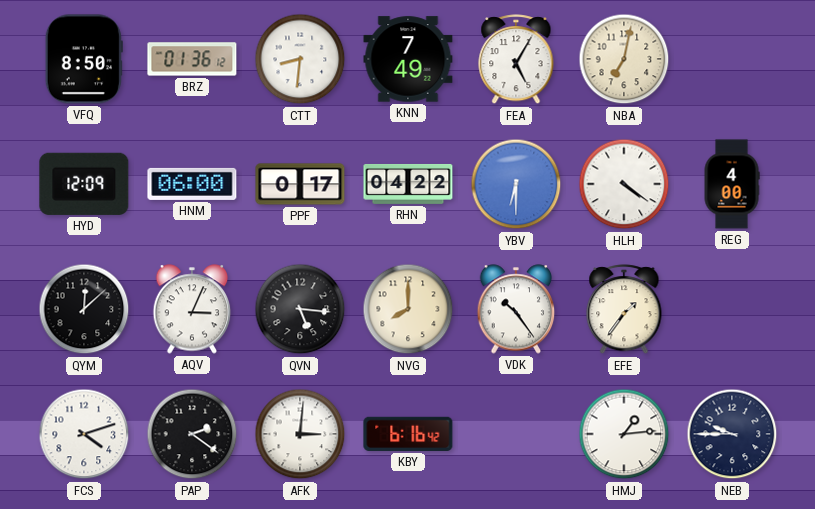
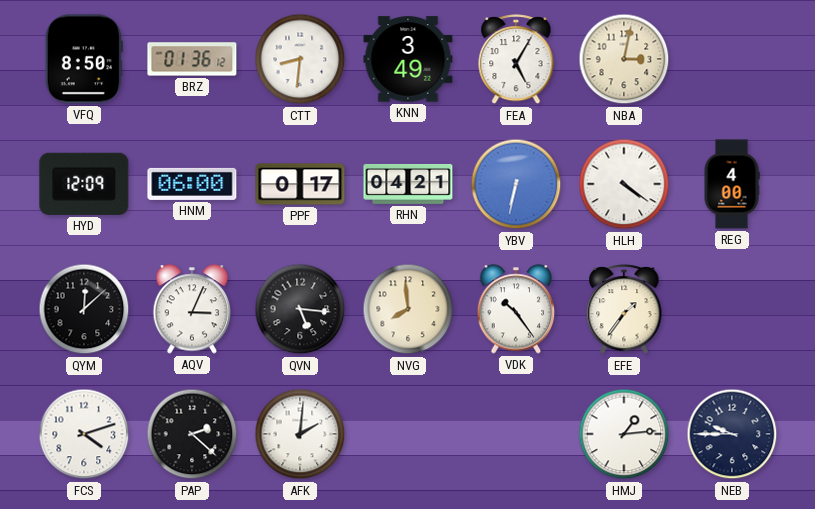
KNN: 7:49 -> 3:49
NBA: 7:02 -> 3:02
RHN: 04:22 -> 04:21
YBV: 6:30 -> 6:32
NVG: 8:00 -> 7:59
PAP: 2:21 -> 2:22
AFK: 3:01 -> 2:01
KBY: 6:16 -> none
